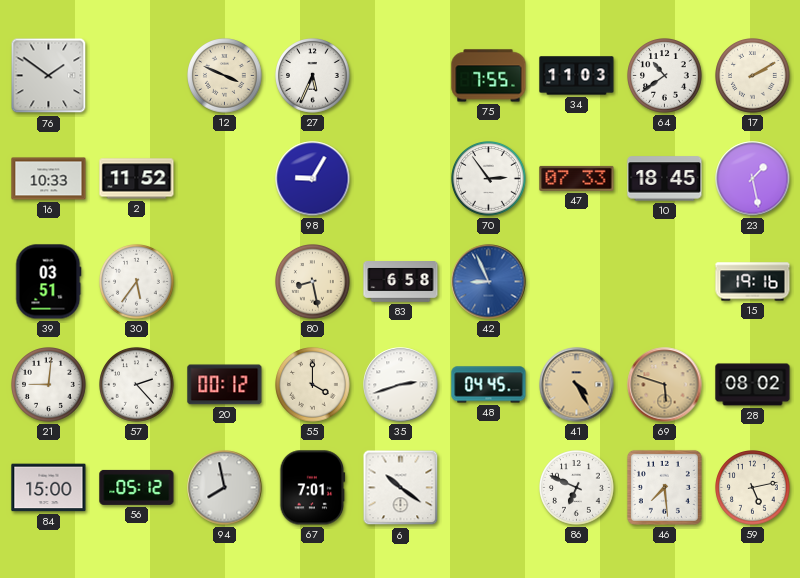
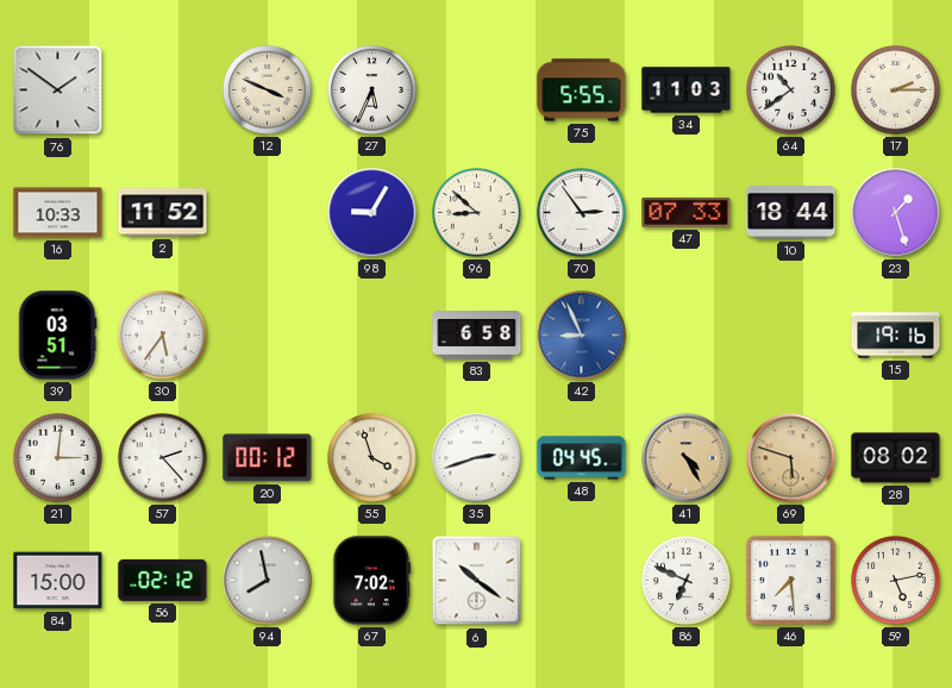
75: 7:55 -> 5:55
17: 2:10 -> 2:15
96: none -> 8:52
10: 18:45 -> 18:44
23: 1:28 -> 1:27
80: 8:28 -> none
21: 9:01 -> 3:01
55: 4:00 -> 3:57
56: 05:12 -> 02:12
67: 7:01 -> 7:02
